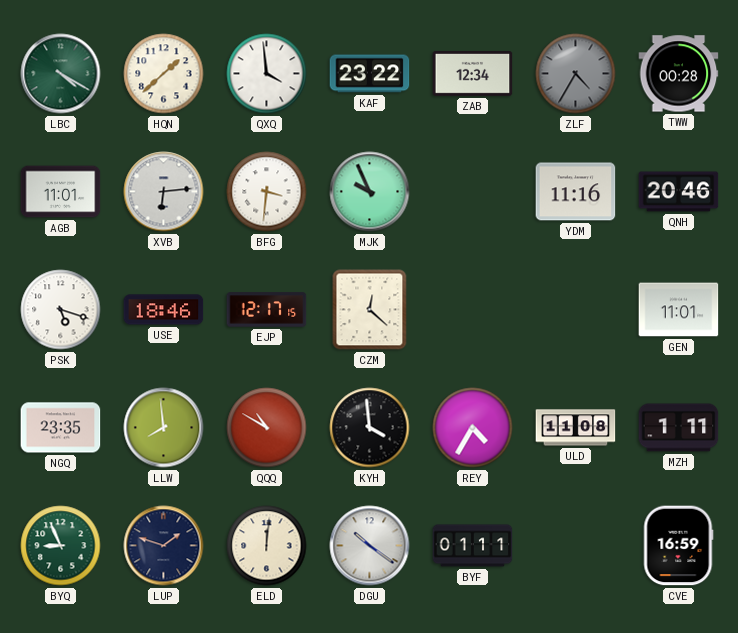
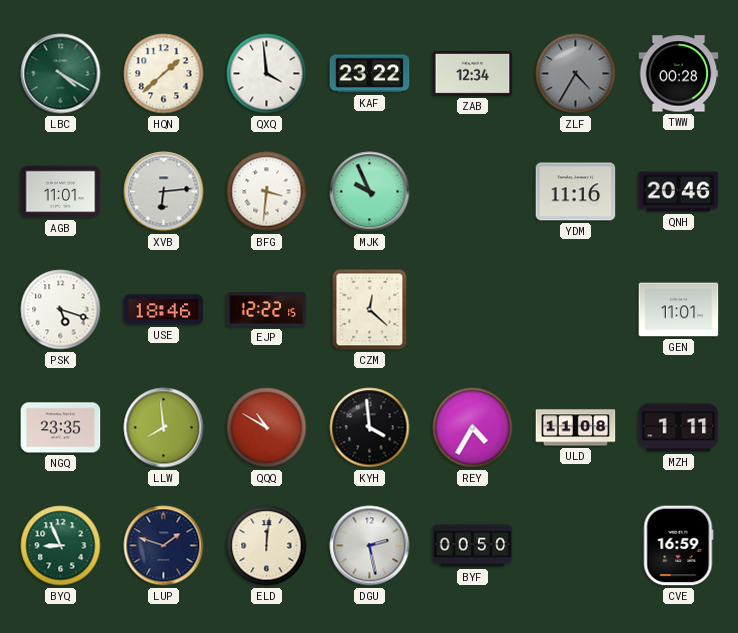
EJP: 12:17 -> 12:22
DGU: 10:21 -> 2:28
BYF: 01:11 -> 00:50
